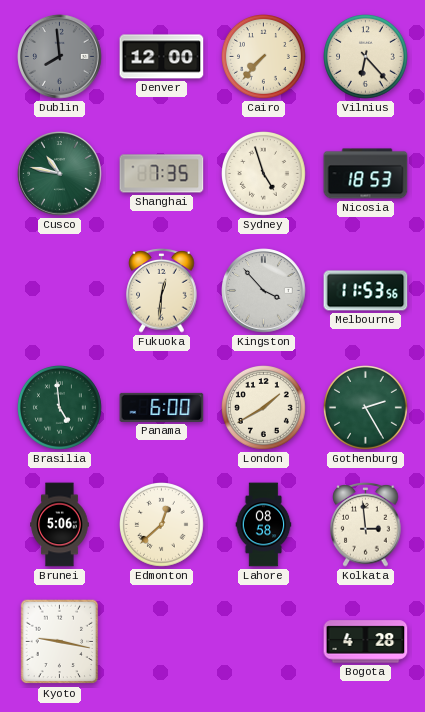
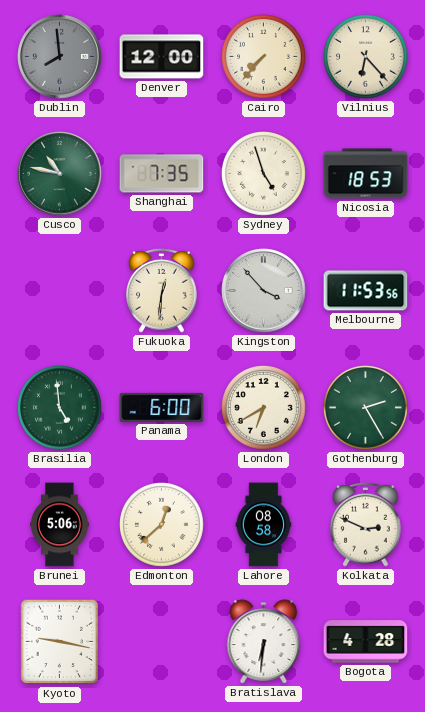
London: 1:40 -> 6:40
Kolkata: 2:59 -> 2:49
Bratislava: none -> 6:31
